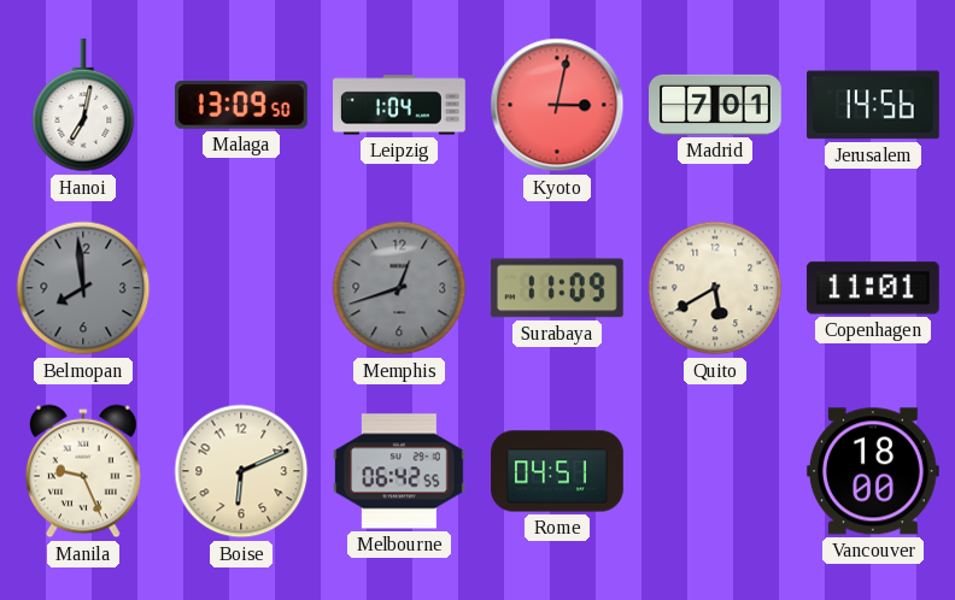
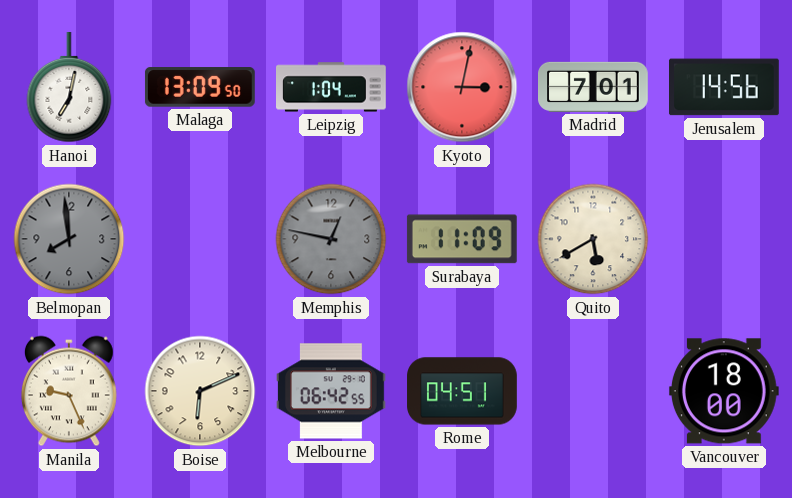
Memphis: 12:42 -> 12:47
Copenhagen: 11:01 -> none
